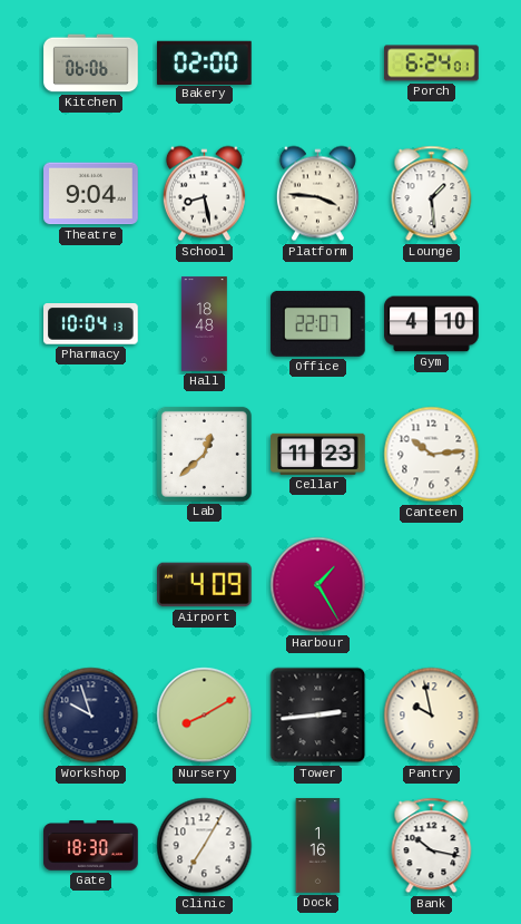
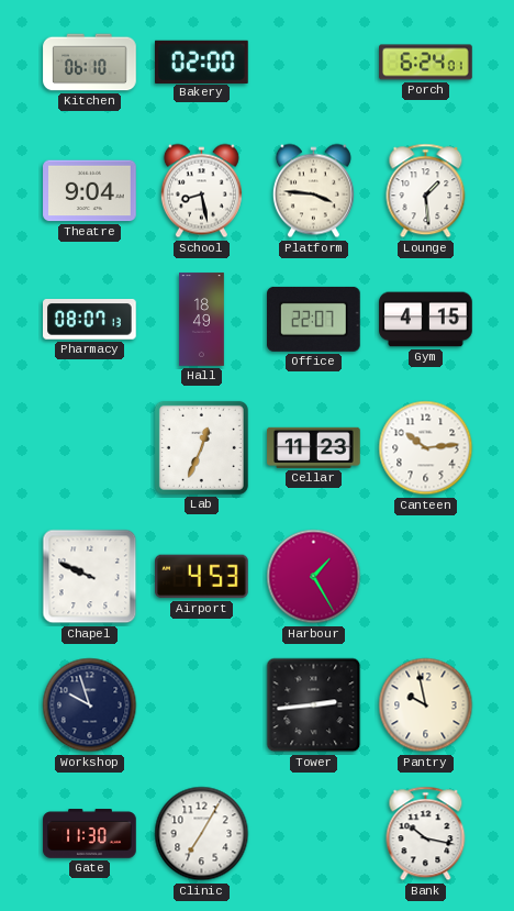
Kitchen: 06:06 -> 06:10
Pharmacy: 10:04 -> 08:07
Hall: 18:48 -> 18:49
Gym: 4:10 -> 4:15
Lab: 12:38 -> 12:34
Chapel: none -> 9:49
Airport: 4:09 -> 4:53
Nursery: 8:10 -> none
Gate: 18:30 -> 11:30
Dock: 1:16 -> none
